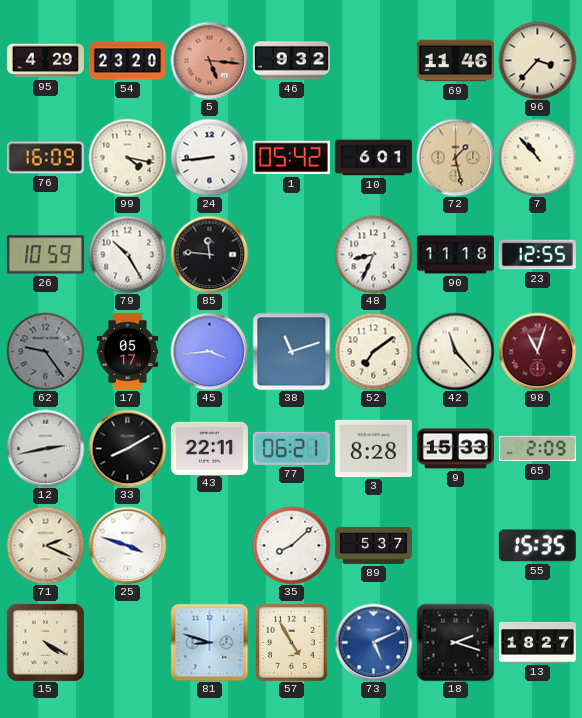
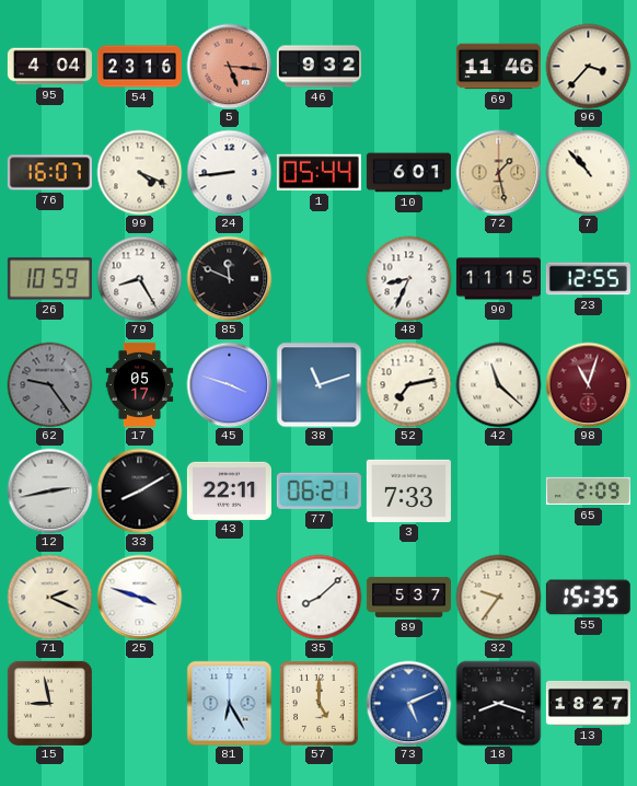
95: 4:29 -> 4:04
54: 23:20 -> 23:16
76: 16:09 -> 16:07
99: 4:17 -> 4:19
1: 05:42 -> 05:44
79: 10:25 -> 8:25
85: 11:46 -> 11:49
90: 11:18 -> 11:15
45: 3:44 -> 3:48
52: 7:09 -> 7:13
42: 11:23 -> 11:22
3: 8:28 -> 7:33
9: 15:33 -> none
32: none -> 9:36
15: 4:20 -> 8:58
81: 8:48 -> 6:25
57: 4:55 -> 5:00
18: 2:18 -> 8:18
